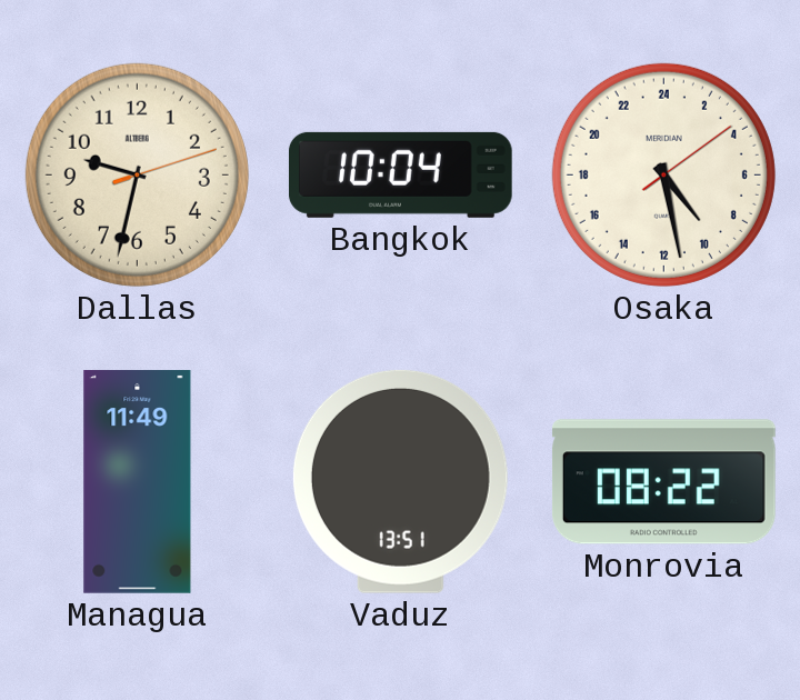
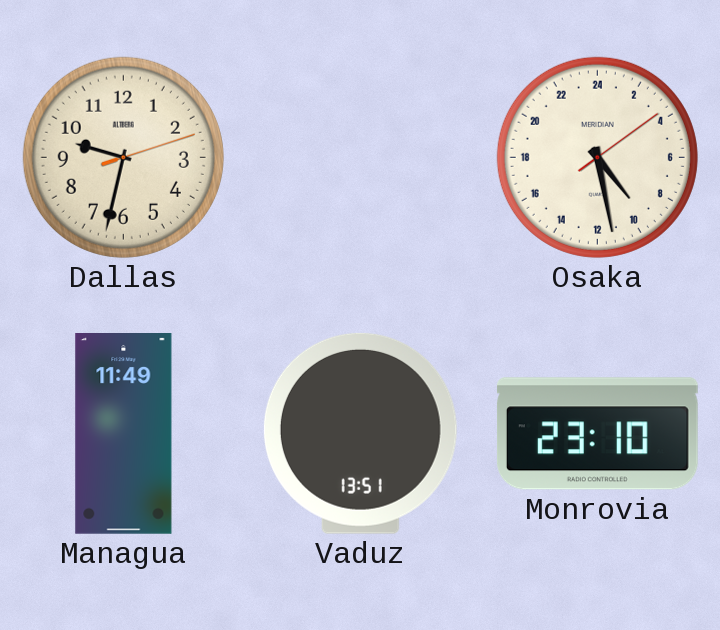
Bangkok: 10:04 -> none
Monrovia: 08:22 -> 23:10
